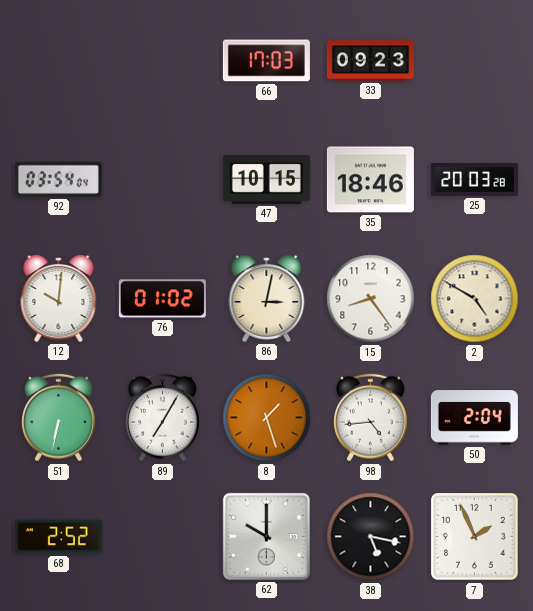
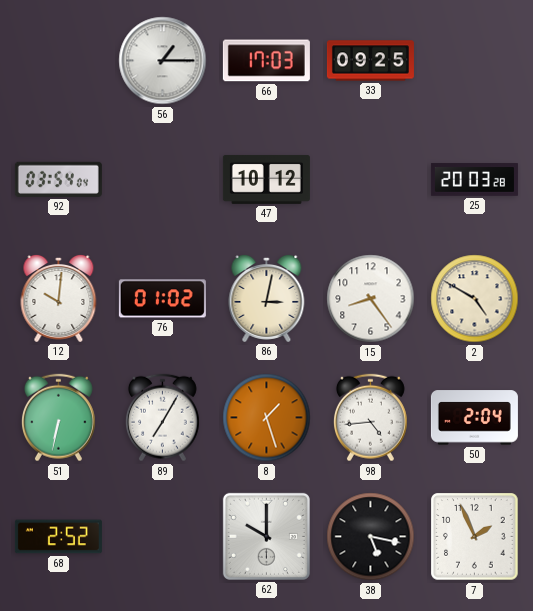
56: none -> 1:15
33: 09:23 -> 09:25
47: 10:15 -> 10:12
35: 18:46 -> none
